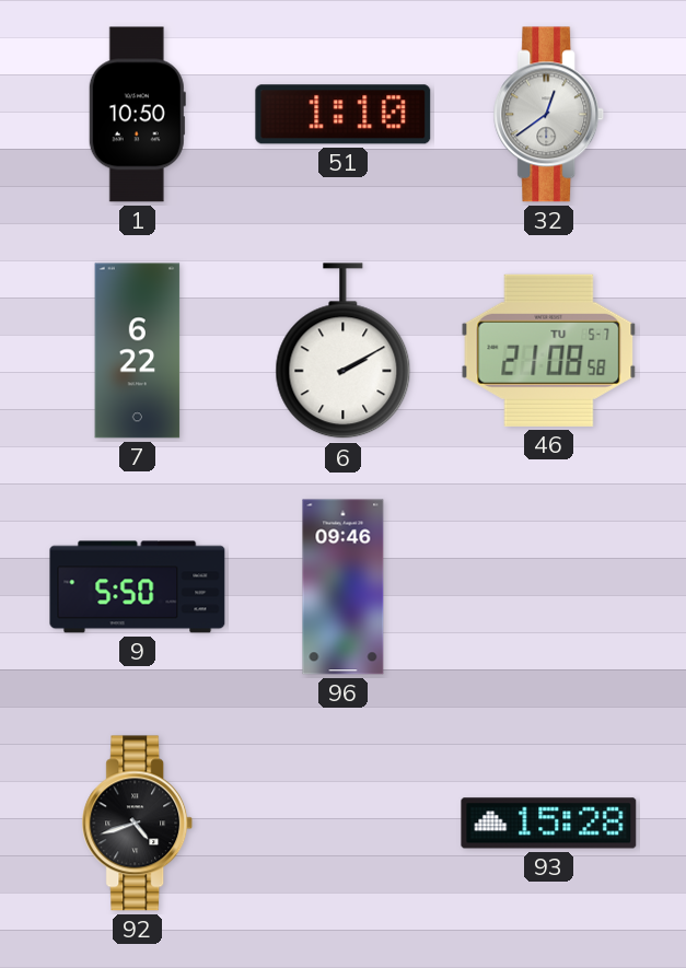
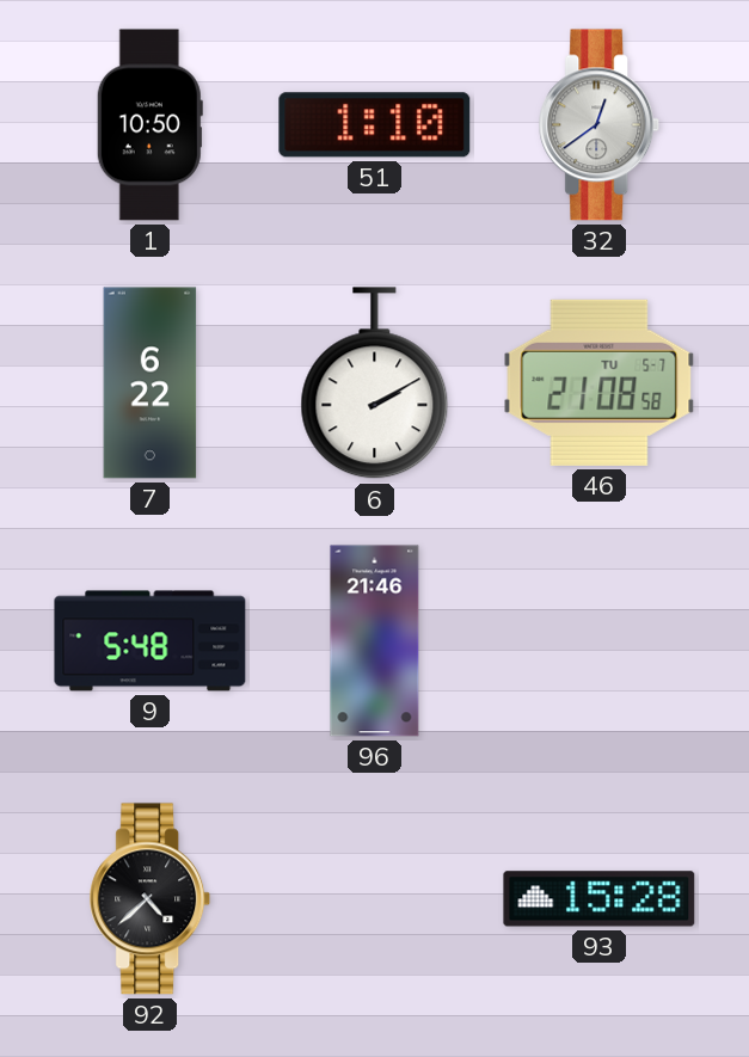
9: 5:50 -> 5:48
96: 09:46 -> 21:46
92: 4:42 -> 4:38
